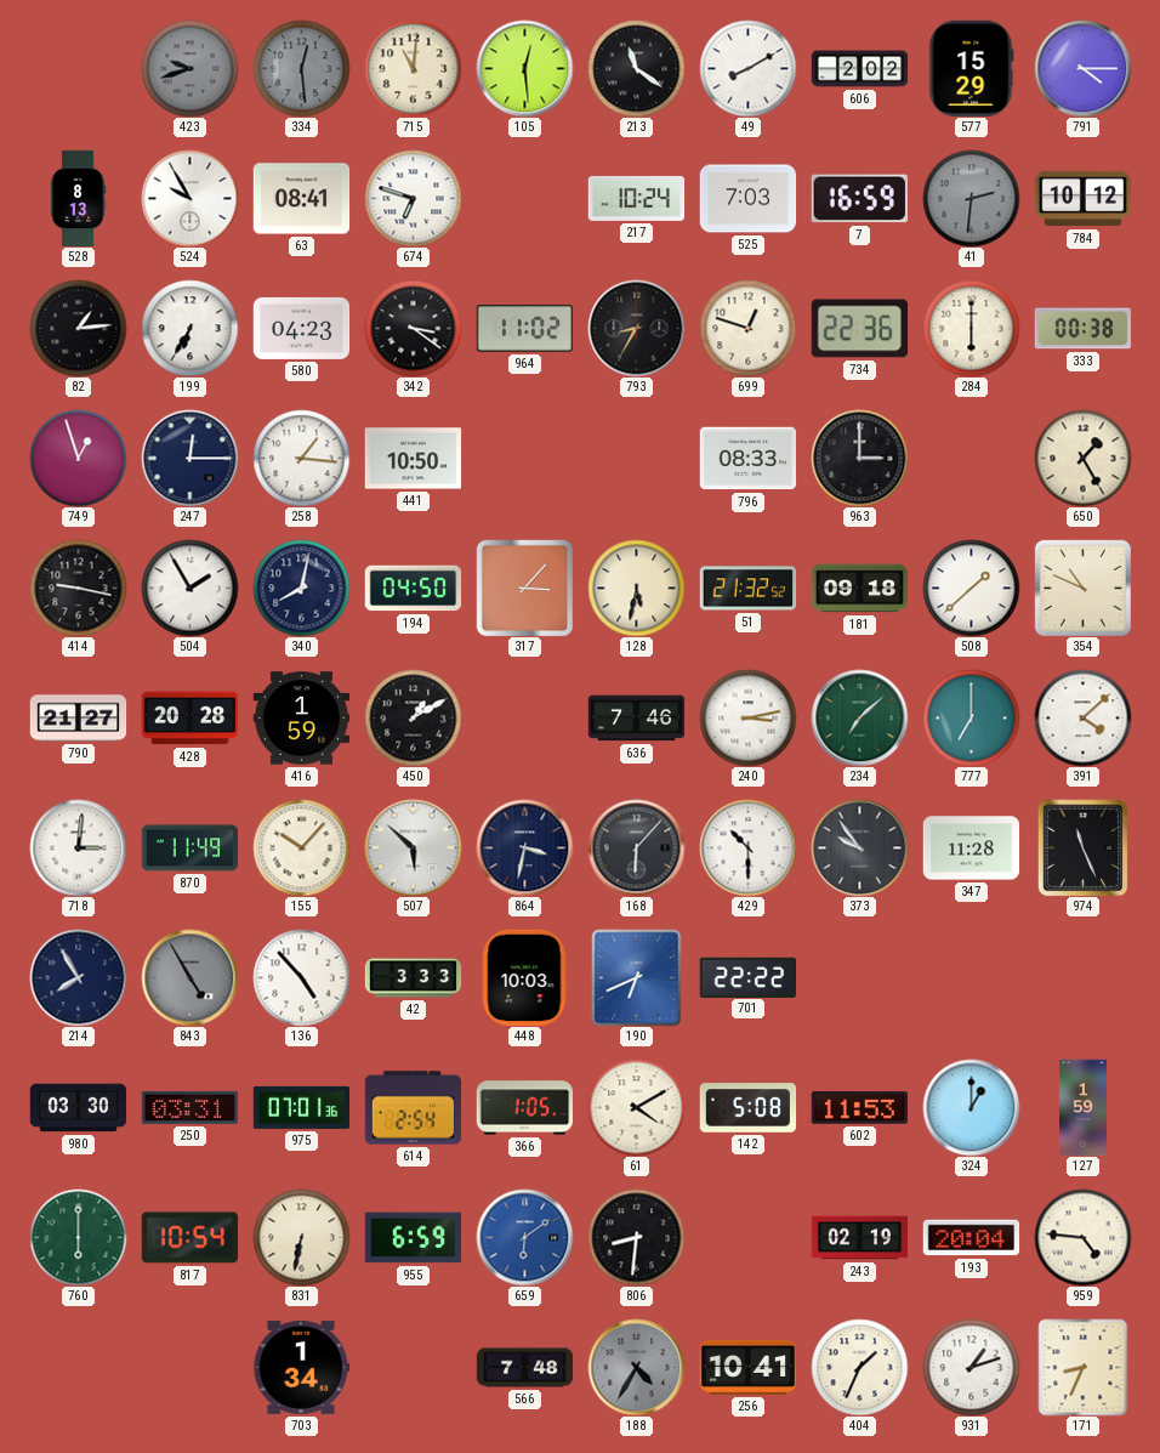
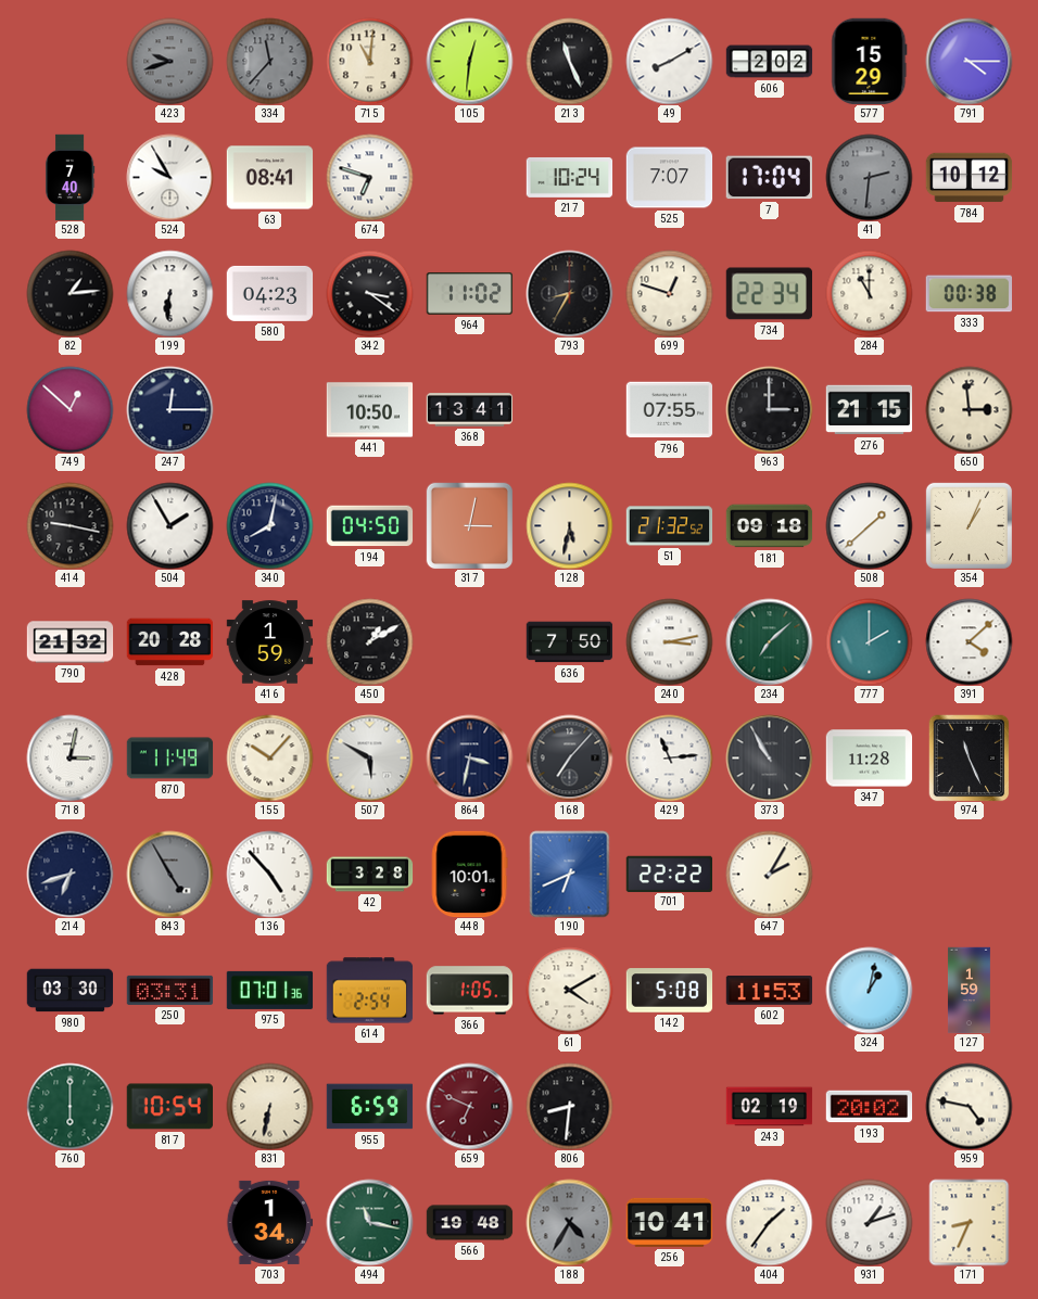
334: 12:29 -> 11:37
105: 12:29 -> 12:31
213: 11:21 -> 11:26
528: 8:13 -> 7:40
525: 7:03 -> 7:07
7: 16:59 -> 17:04
199: 6:35 -> 6:31
734: 22:36 -> 22:34
284: 6:00 -> 11:00
749: 12:57 -> 12:52
258: 1:16 -> none
368: none -> 13:41
796: 08:33 -> 07:55
276: none -> 21:15
650: 1:25 -> 2:59
317: 3:07 -> 3:02
354: 10:49 -> 1:04
790: 21:27 -> 21:32
636: 7:46 -> 7:50
777: 7:00 -> 2:00
718: 3:01 -> 3:02
507: 5:52 -> 5:50
168: 6:07 -> 7:07
429: 10:30 -> 11:14
373: 9:54 -> 10:55
214: 7:55 -> 6:42
42: 3:33 -> 3:28
448: 10:03 -> 10:01
647: none -> 2:05
324: 1:00 -> 1:02
659: 6:09 -> 6:49
659 dial: blue -> burgundy
193: 20:04 -> 20:02
959: 4:46 -> 4:47
494: none -> 11:17
566: 7:48 -> 19:48
404: 1:34 -> 1:36
